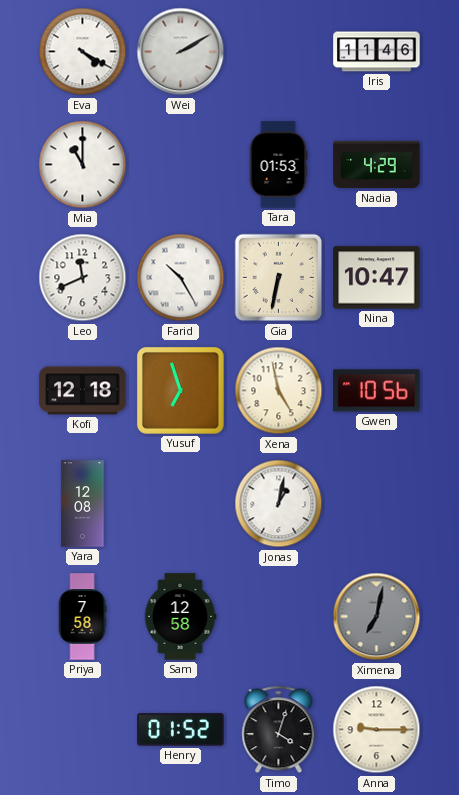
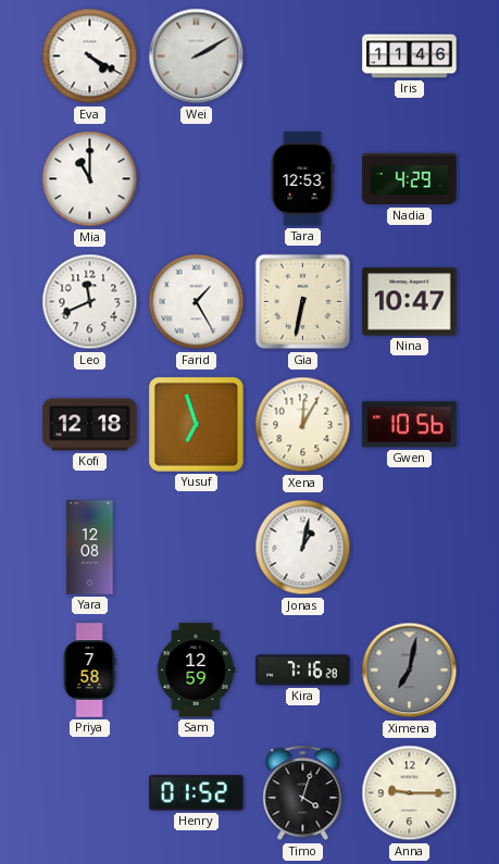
Tara: 01:53 -> 12:53
Farid: 10:25 -> 1:25
Xena: 4:58 -> 12:05
Sam: 12:58 -> 12:59
Kira: none -> 7:16
